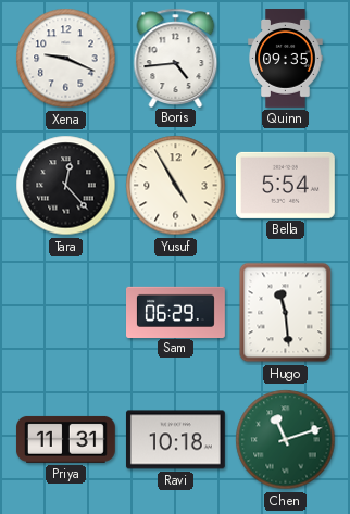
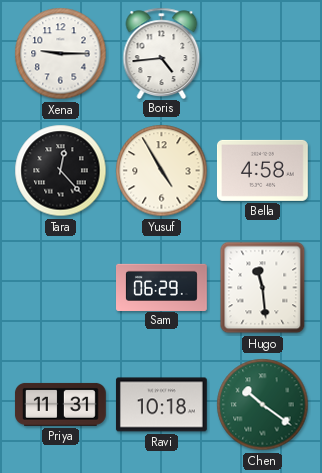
Xena: 9:19 -> 9:15
Quinn: 09:35 -> none
Bella: 5:54 -> 4:58
Chen: 11:12 -> 10:21
